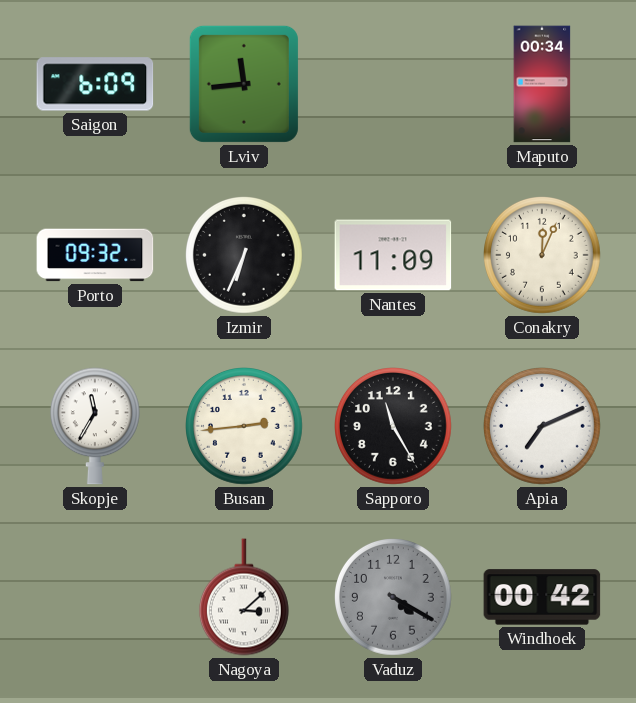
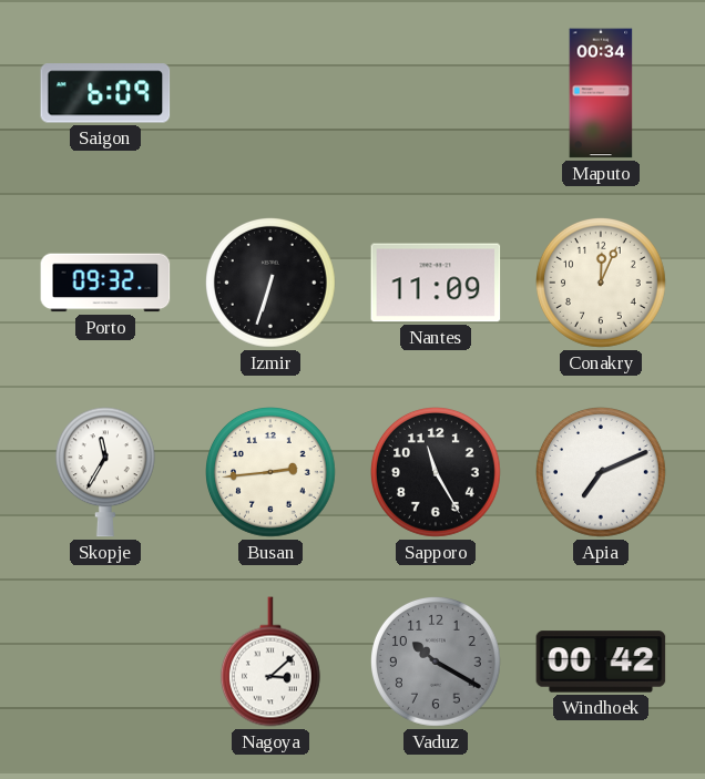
Lviv: 11:44 -> none
Izmir: 6:34 -> 6:33
Vaduz: 4:20 -> 10:20
